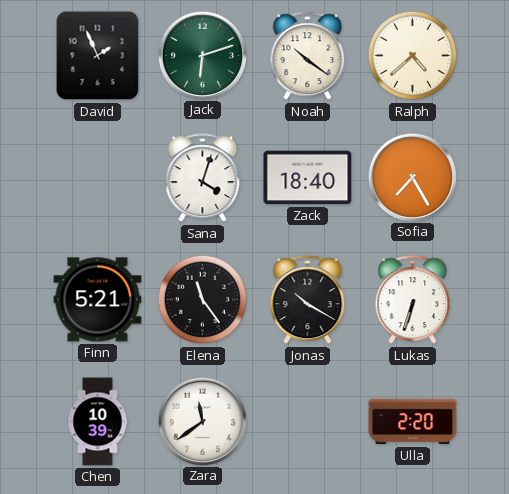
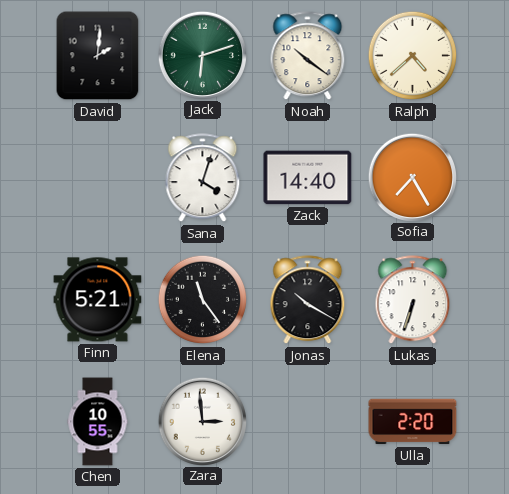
David: 1:56 -> 2:01
Zack: 18:40 -> 14:40
Chen: 10:39 -> 10:55
Zara: 11:39 -> 2:59
